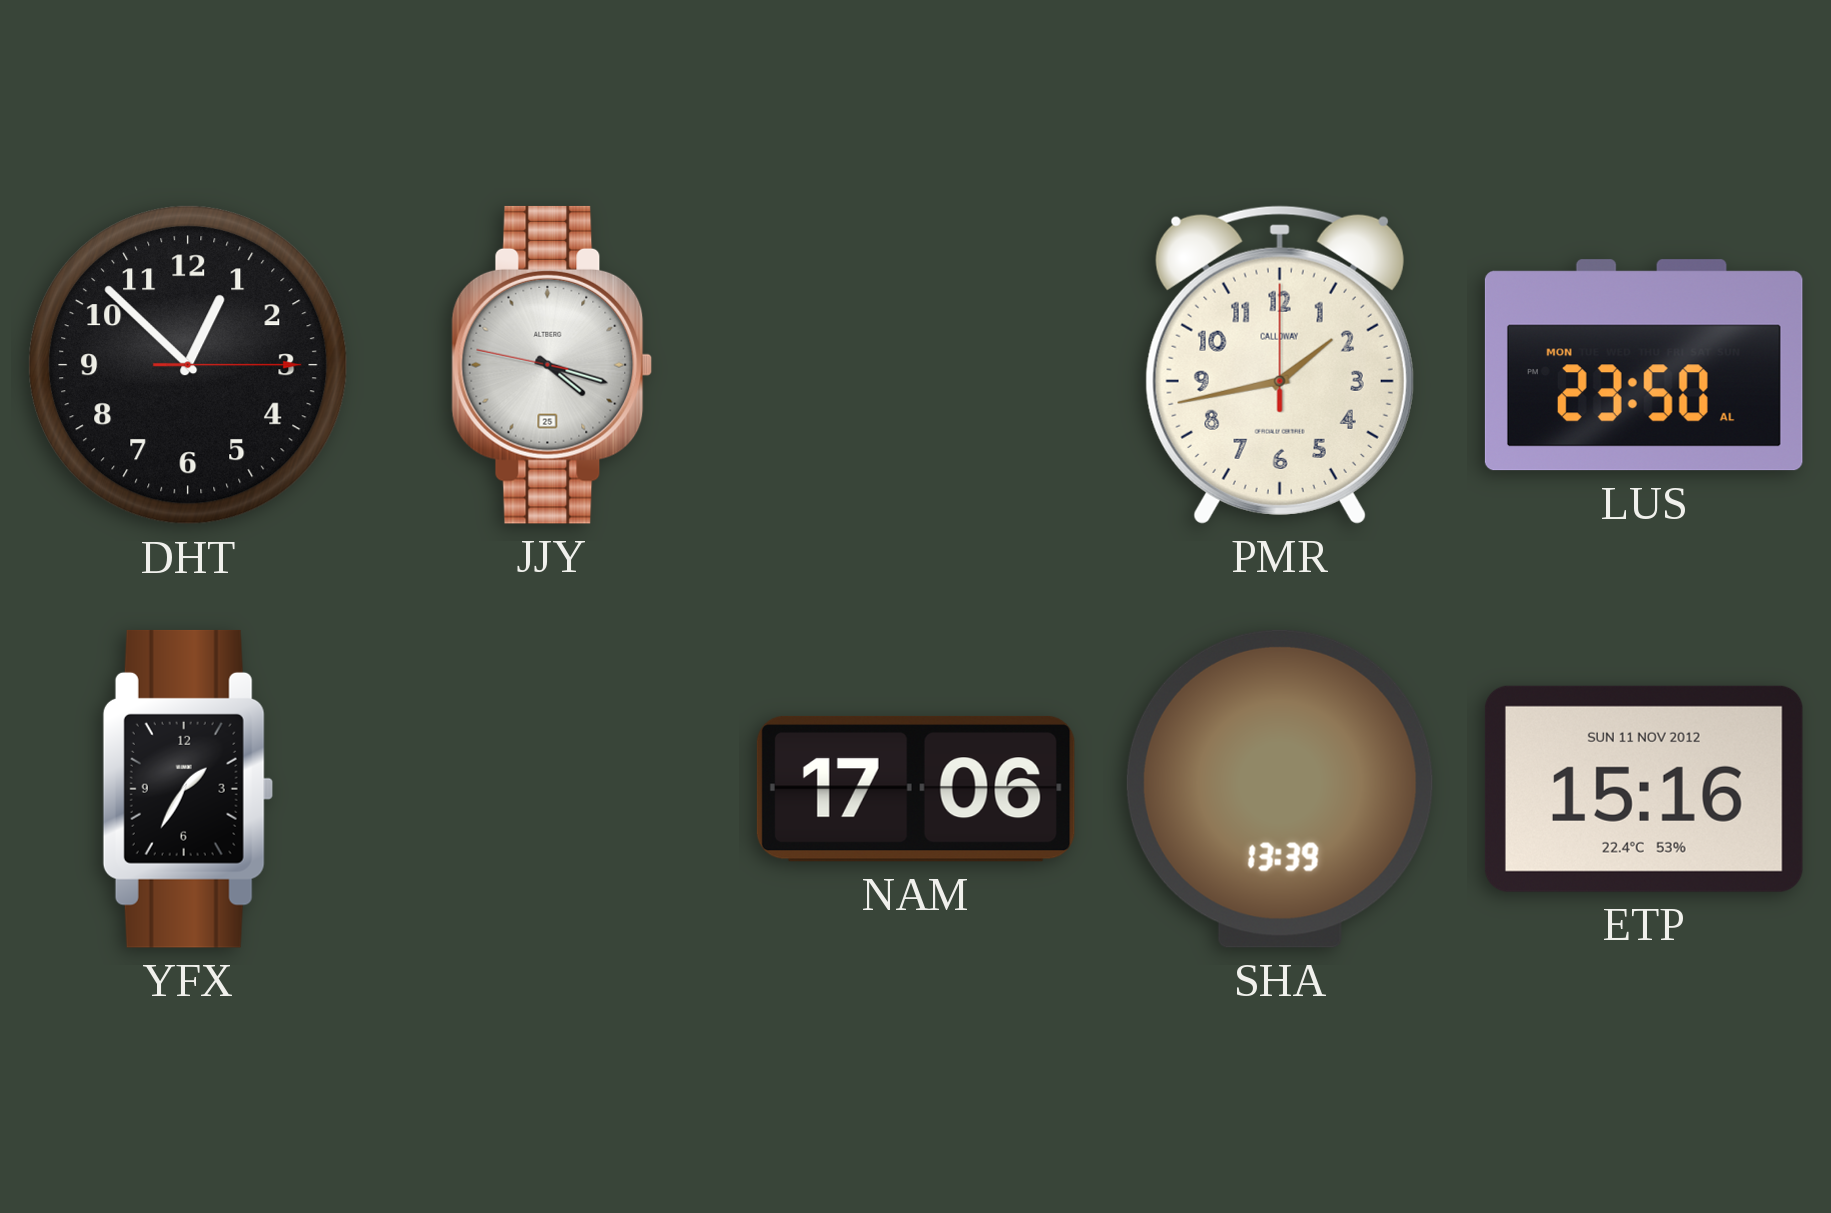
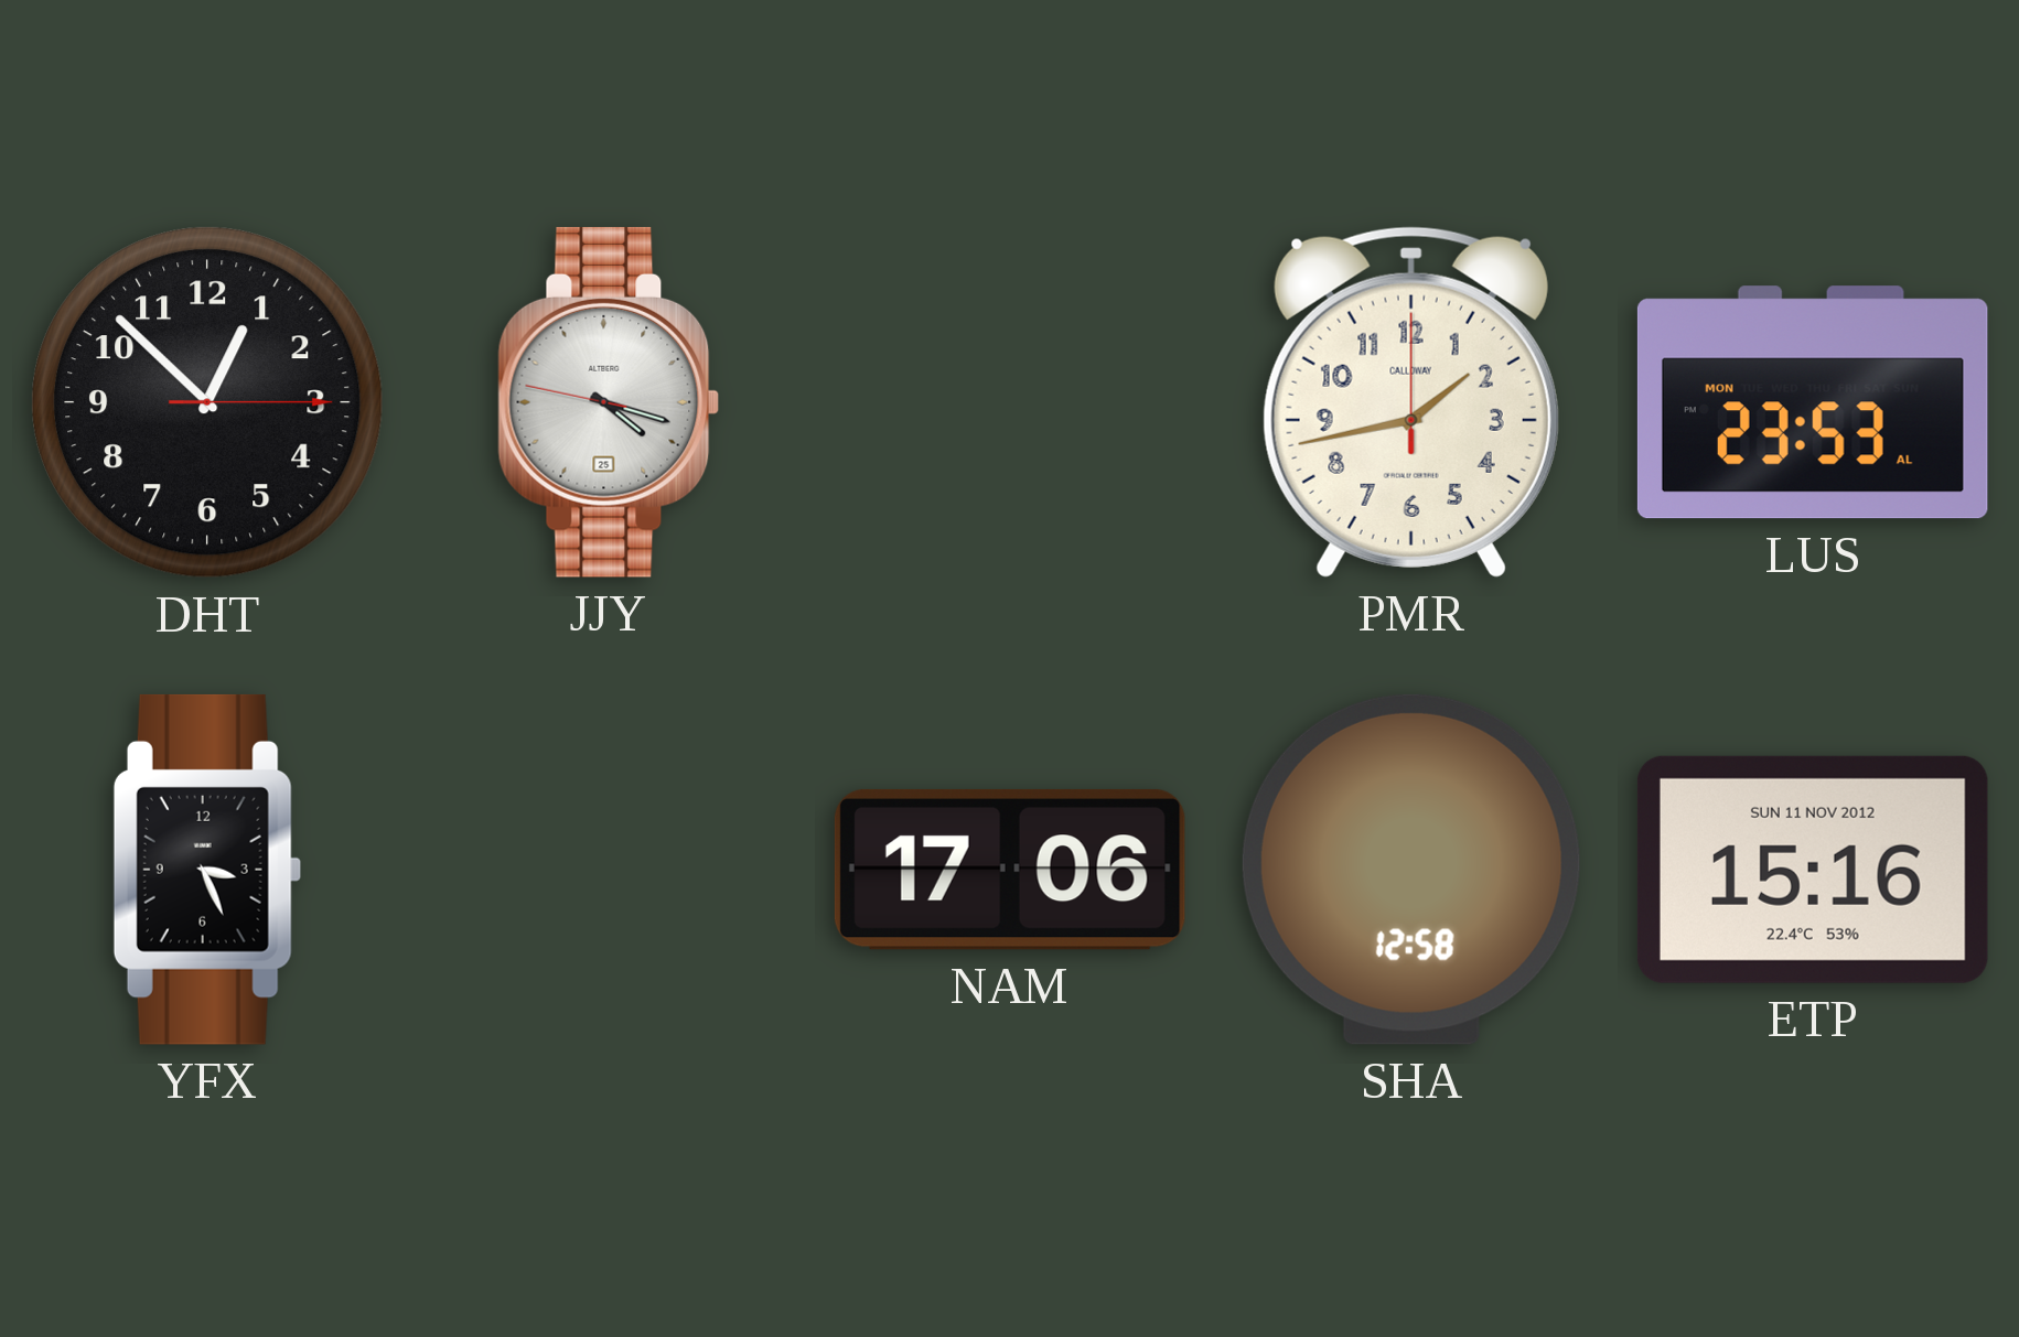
LUS: 23:50 -> 23:53
YFX: 1:35 -> 3:26
SHA: 13:39 -> 12:58
